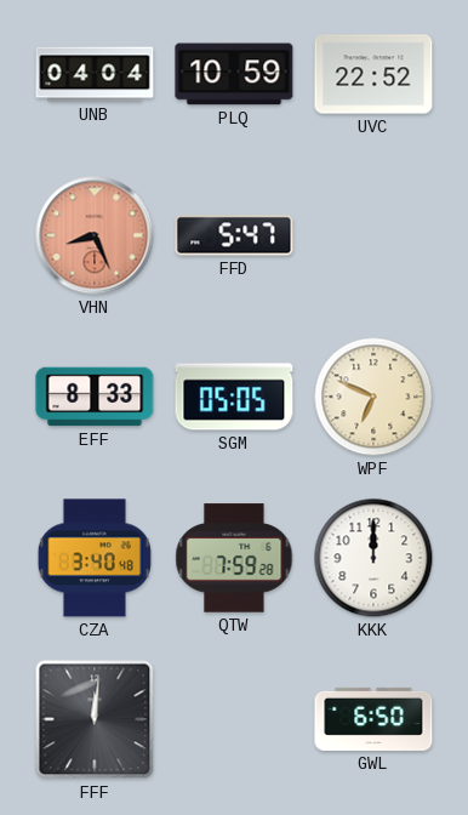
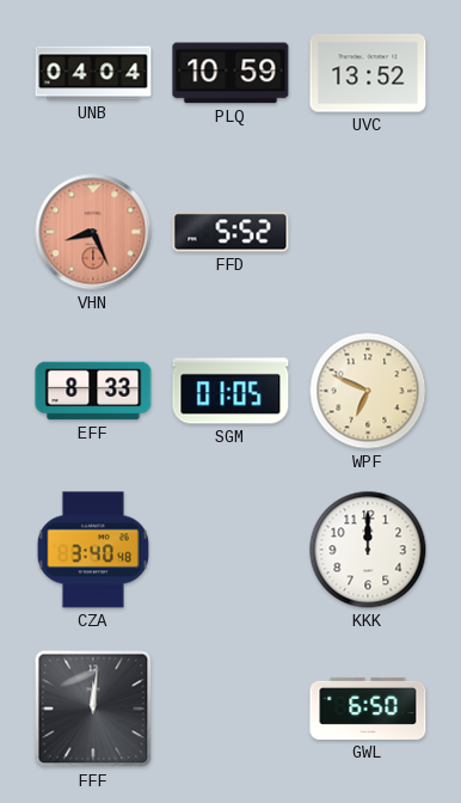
UVC: 22:52 -> 13:52
FFD: 5:47 -> 5:52
SGM: 05:05 -> 01:05
QTW: 7:59 -> none
